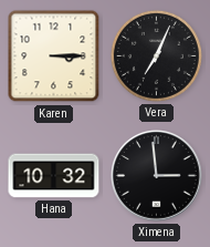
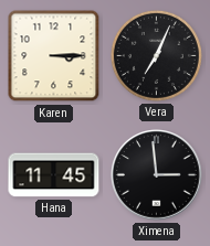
Hana: 10:32 -> 11:45
